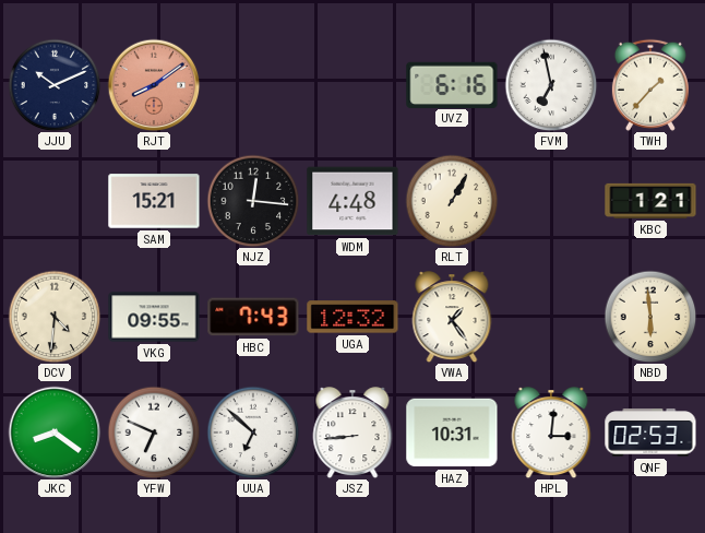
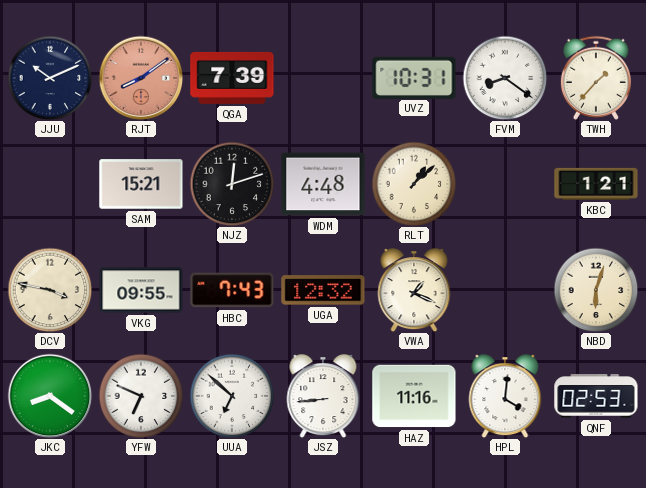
QGA: none -> 7:39
UVZ: 6:16 -> 10:31
FVM: 6:58 -> 8:21
NJZ: 12:16 -> 12:12
RLT: 1:05 -> 1:08
DCV: 4:31 -> 3:47
VWA: 1:24 -> 1:19
NBD: 5:59 -> 6:03
HAZ: 10:31 -> 11:16
HPL: 3:01 -> 4:01
